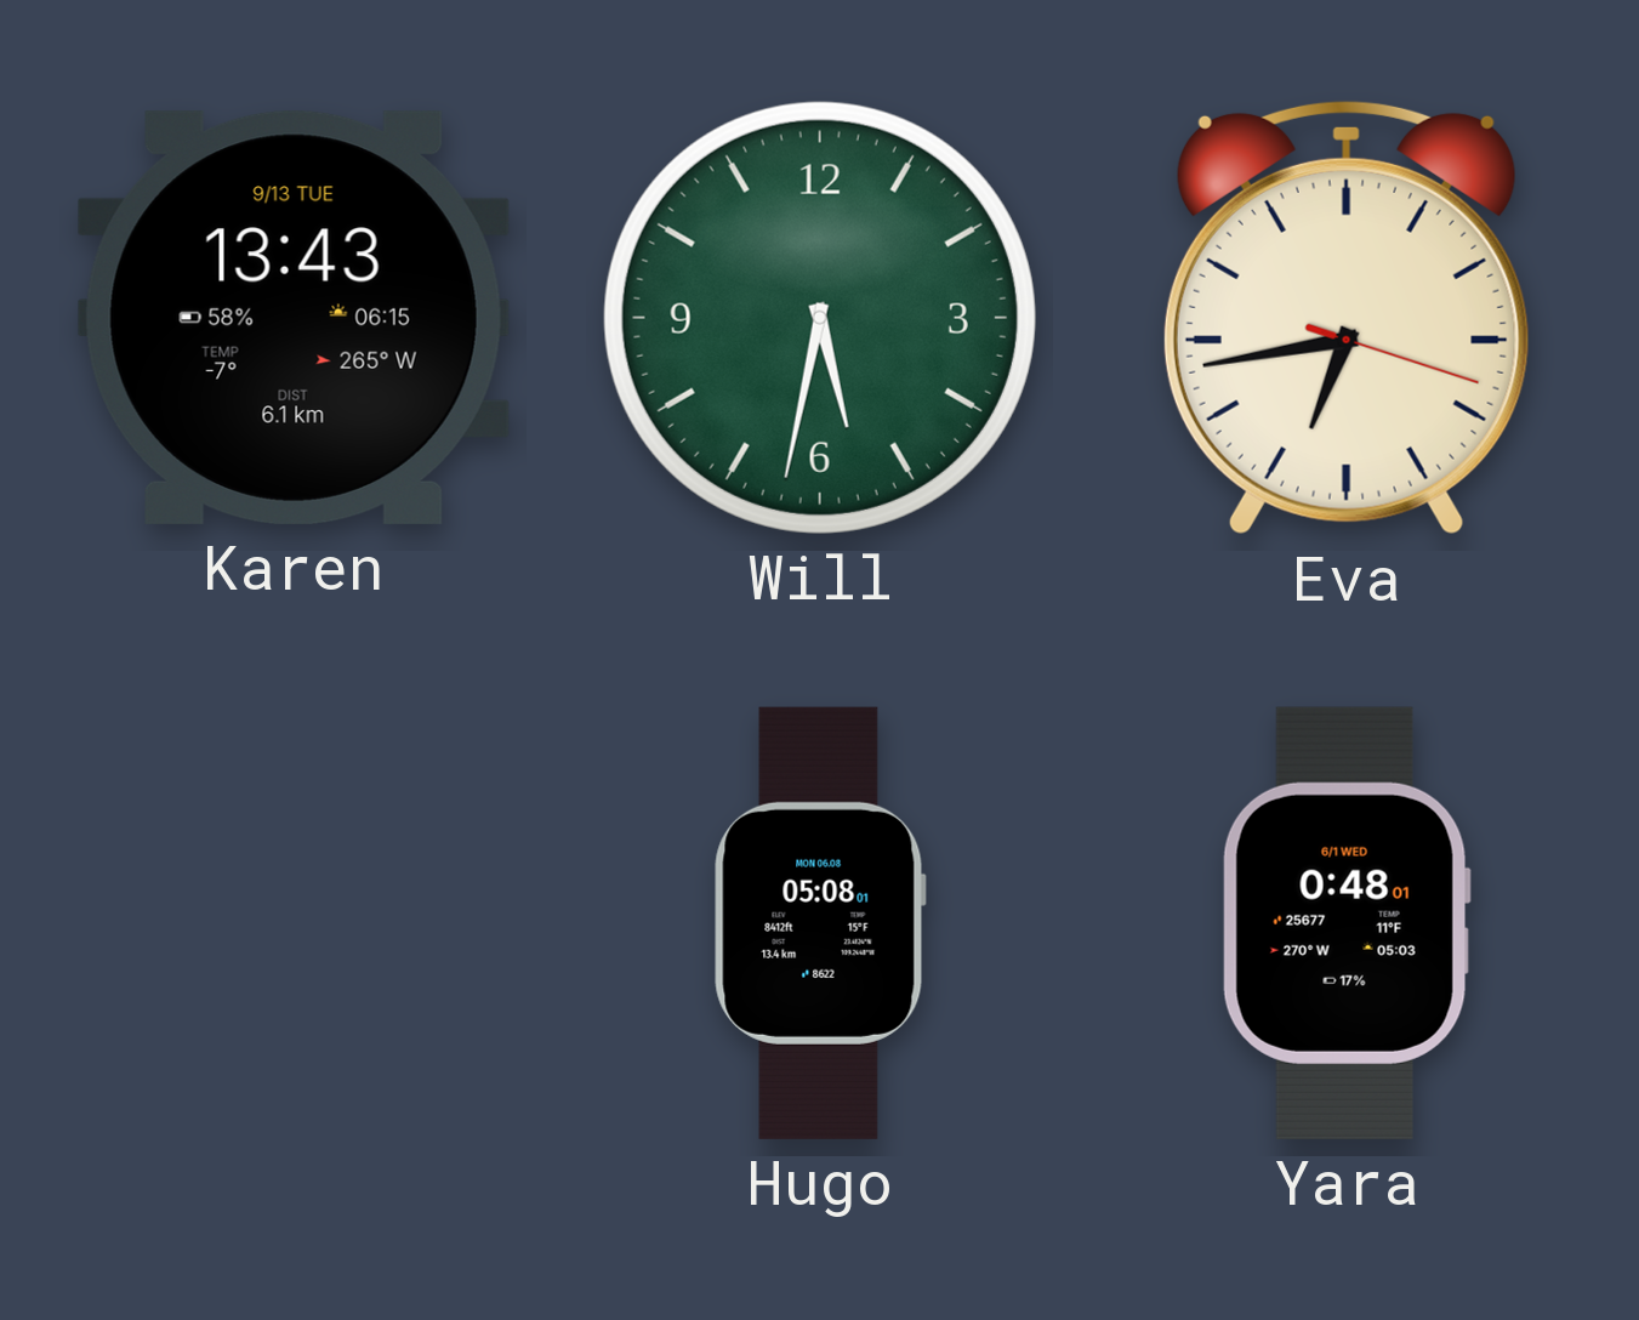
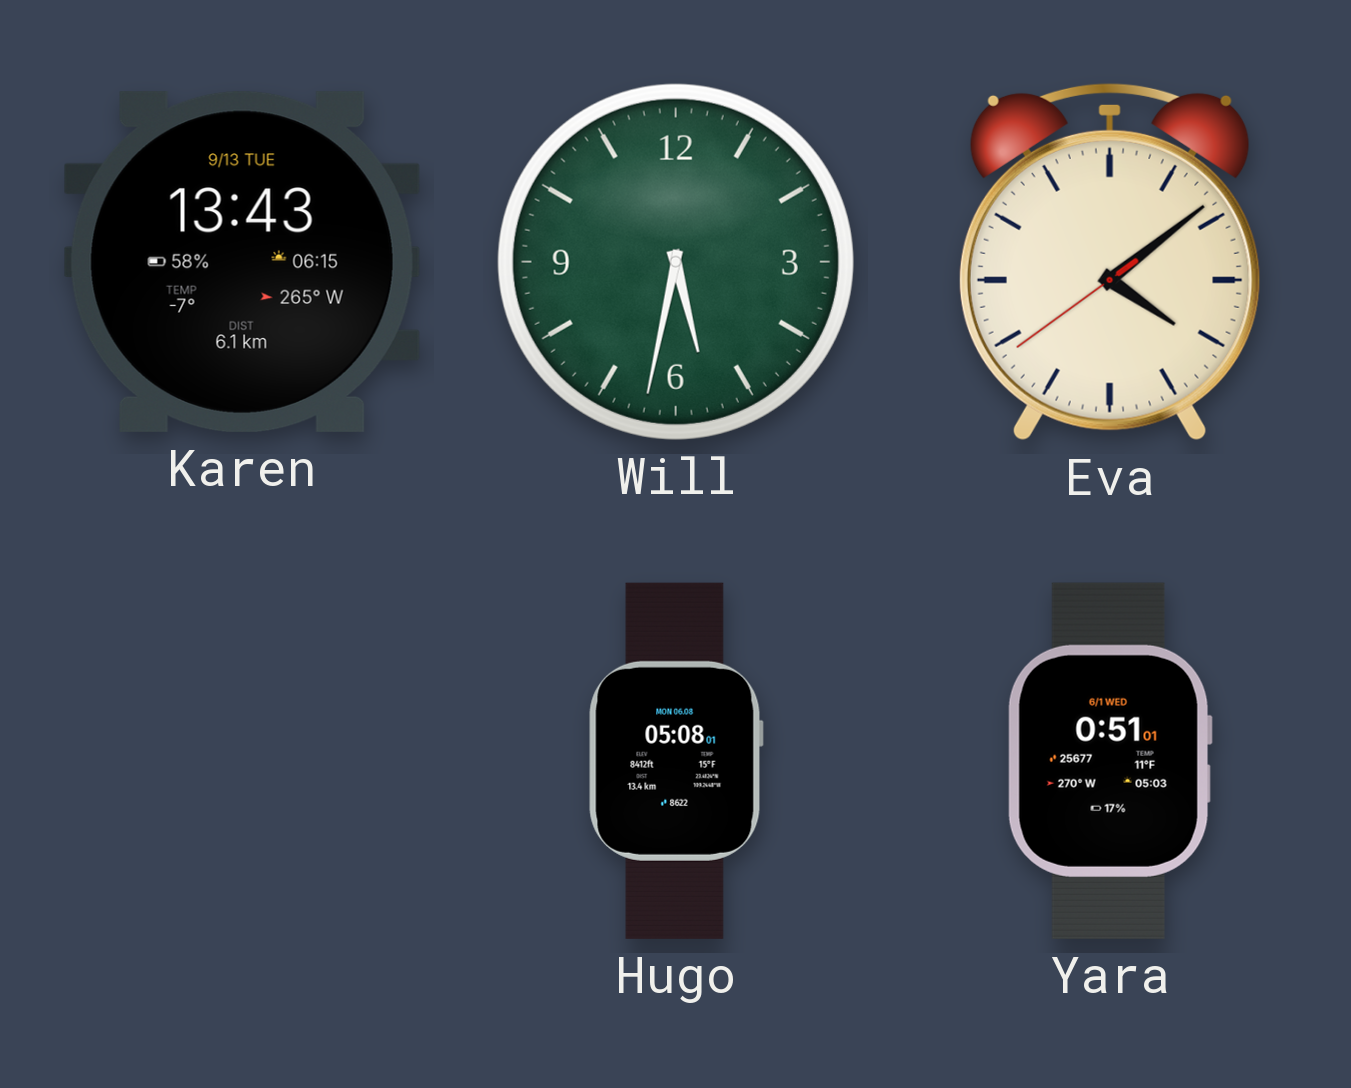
Eva: 6:43 -> 4:08
Yara: 0:48 -> 0:51
